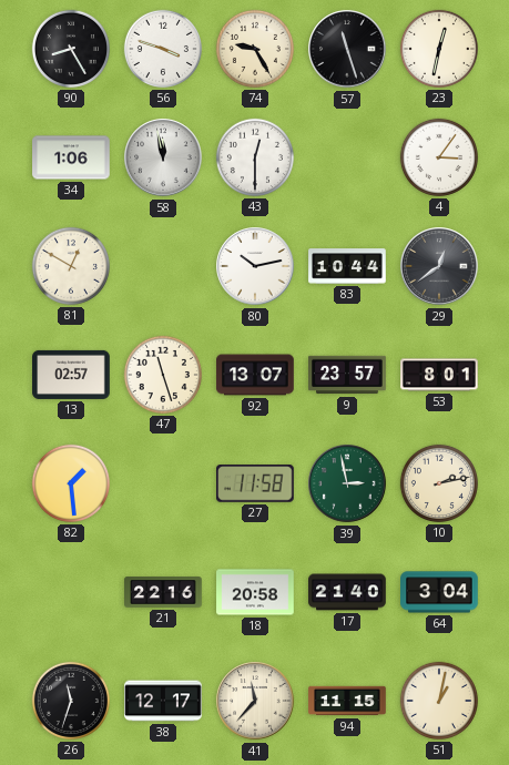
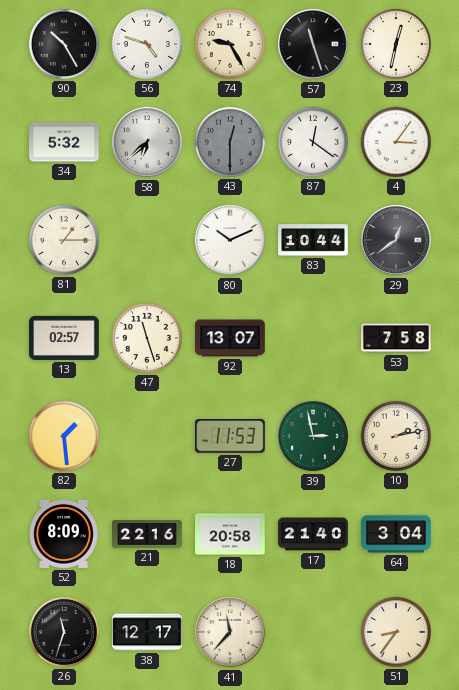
90: 8:25 -> 10:25
56: 3:48 -> 4:48
34: 1:06 -> 5:32
58: 11:58 -> 6:38
43 dial: white -> grey
87: none -> 12:21
81: 12:50 -> 1:15
80: 10:13 -> 10:11
9: 23:57 -> none
53: 8:01 -> 7:58
27: 11:58 -> 11:53
52: none -> 8:09
94: 11:15 -> none
51: 1:02 -> 8:36
